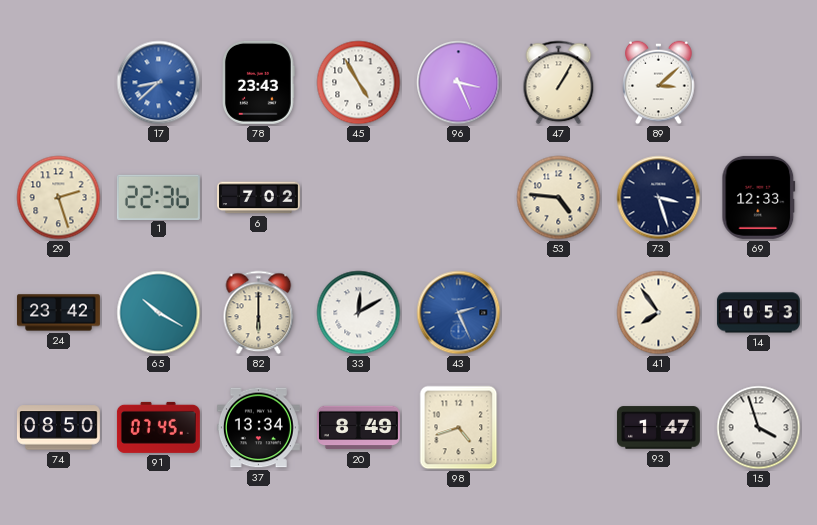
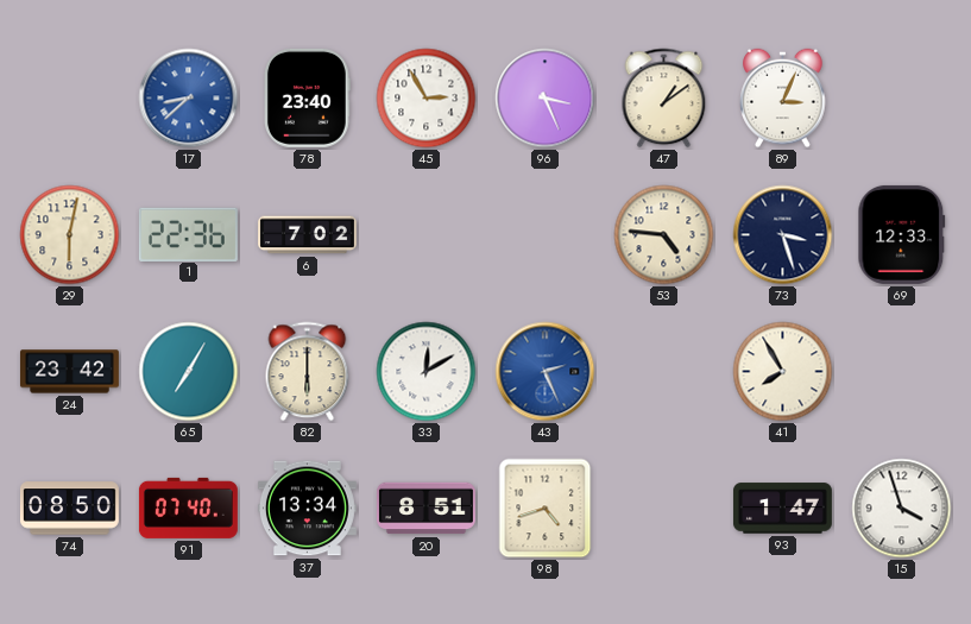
78: 23:43 -> 23:40
45: 4:55 -> 2:55
47: 1:05 -> 1:09
89: 3:08 -> 3:04
29: 2:27 -> 6:02
65: 10:20 -> 7:05
41: 7:54 -> 7:55
14: 10:53 -> none
91: 07:45 -> 07:40
20: 8:49 -> 8:51
